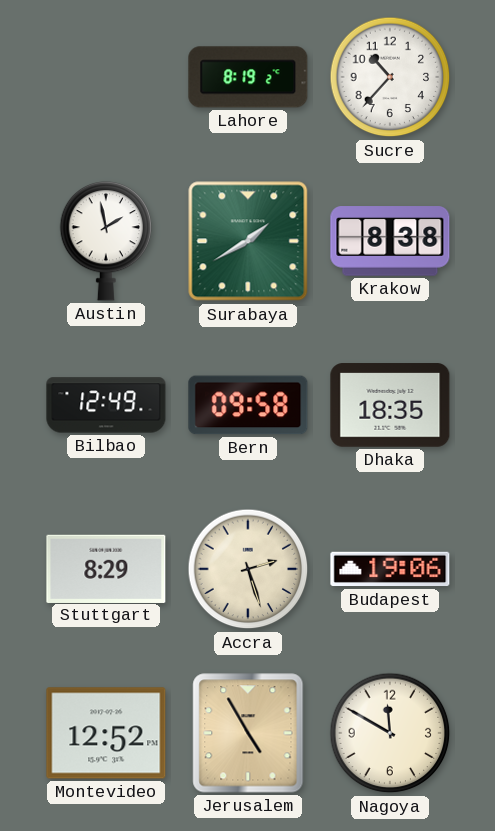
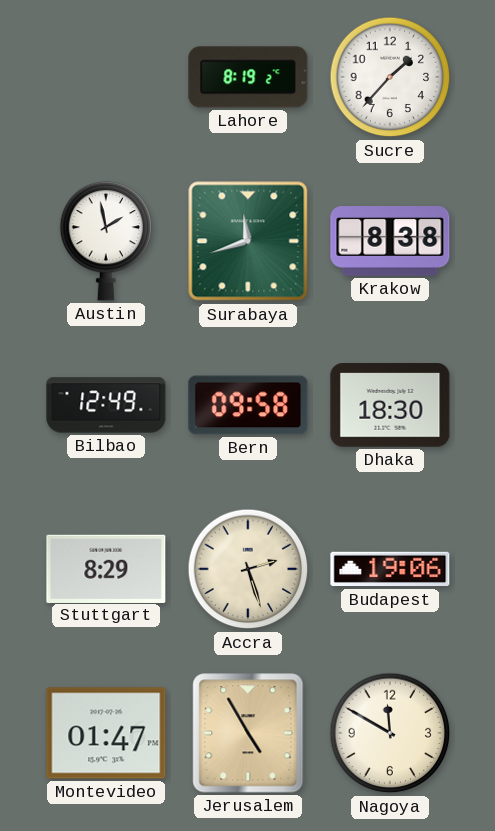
Sucre: 10:37 -> 1:37
Surabaya: 1:40 -> 11:42
Dhaka: 18:35 -> 18:30
Montevideo: 12:52 -> 01:47
